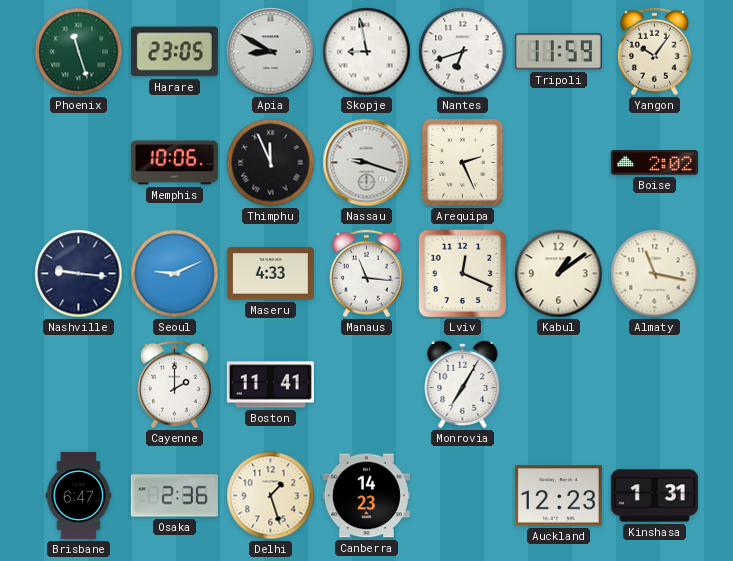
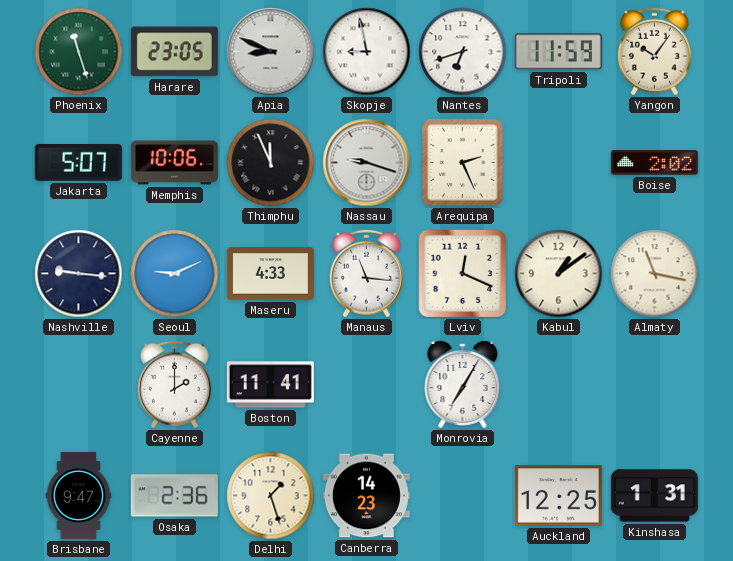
Apia: 8:50 -> 8:49
Jakarta: none -> 5:07
Brisbane: 6:47 -> 9:47
Auckland: 12:23 -> 12:25
